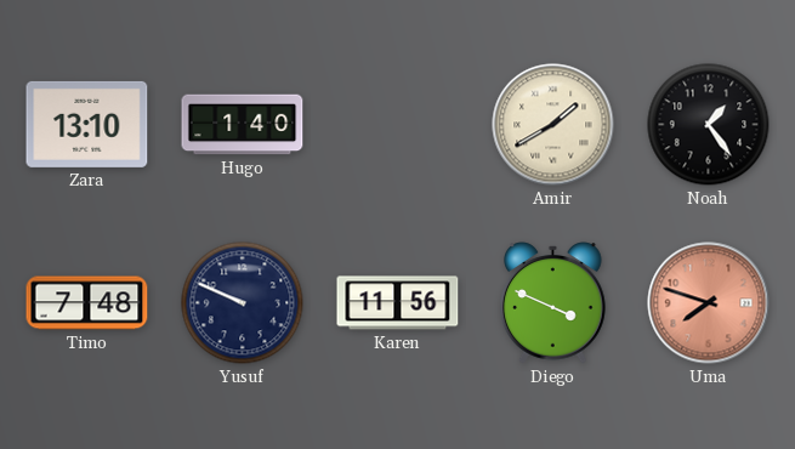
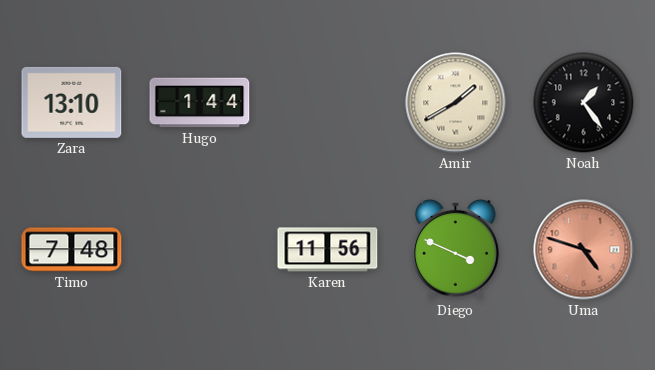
Hugo: 1:40 -> 1:44
Yusuf: 9:49 -> none
Uma: 7:48 -> 4:48
